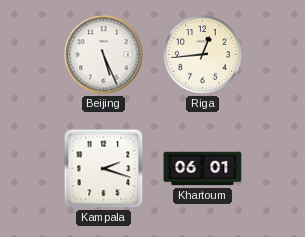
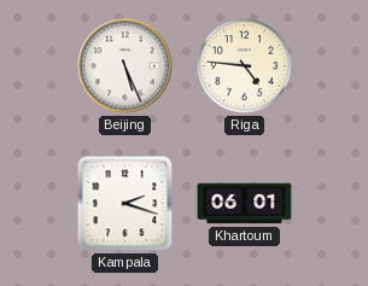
Riga: 12:44 -> 4:46
